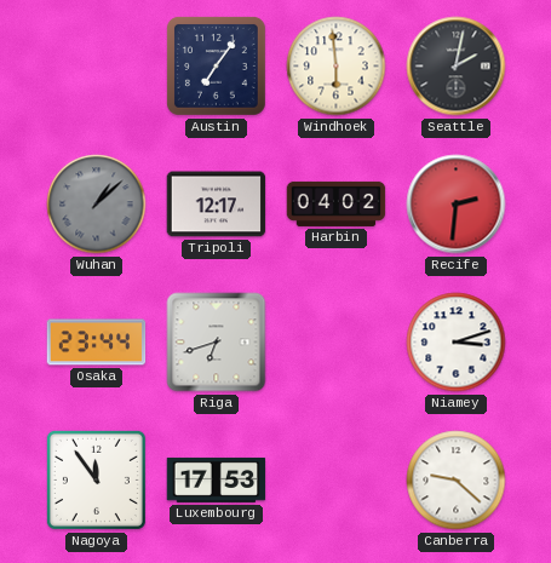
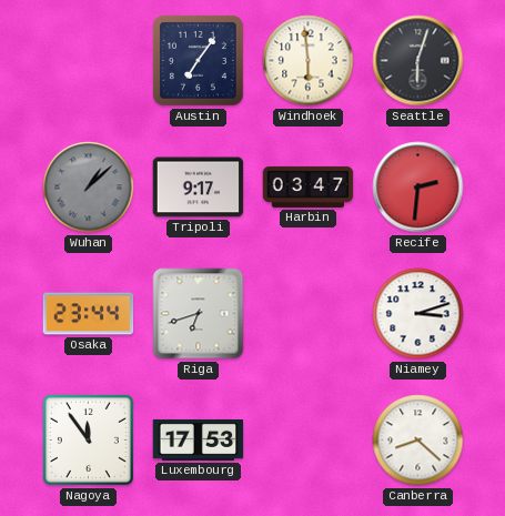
Seattle: 2:02 -> 6:03
Tripoli: 12:17 -> 9:17
Harbin: 04:02 -> 03:47
Canberra: 9:22 -> 8:22
